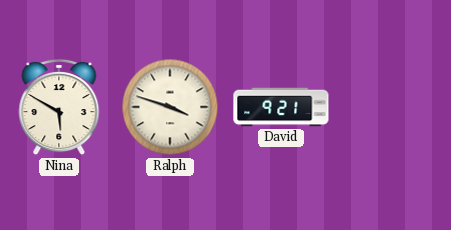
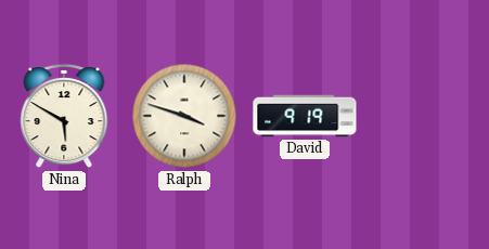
David: 9:21 -> 9:19
